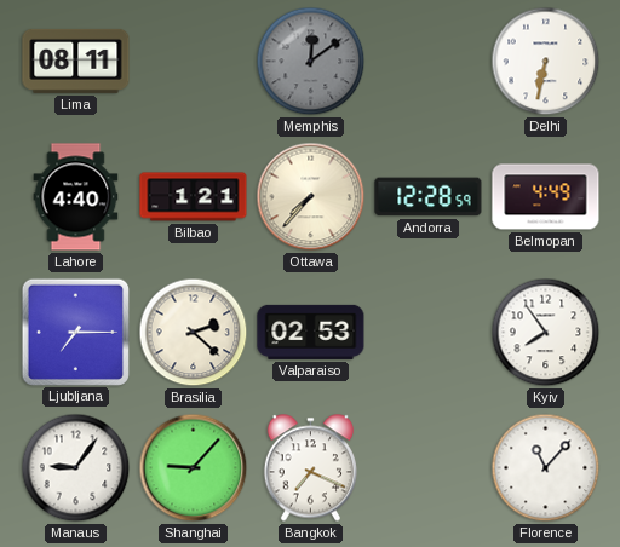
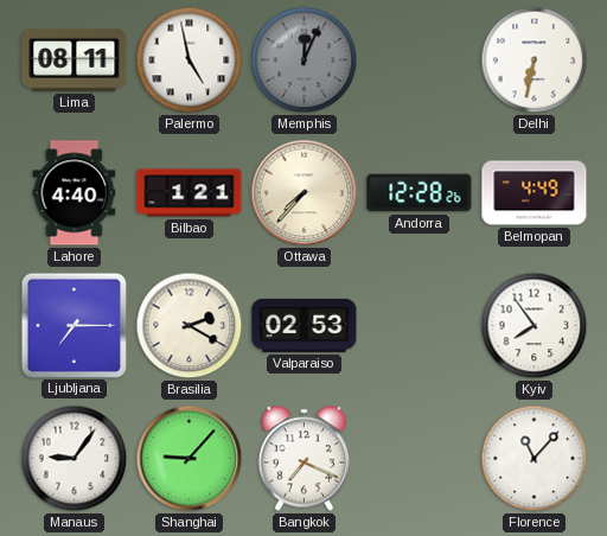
Palermo: none -> 4:58
Memphis: 12:09 -> 12:04
Andorra: 12:28:59 -> 12:28:26
Brasilia: 2:22 -> 2:20
